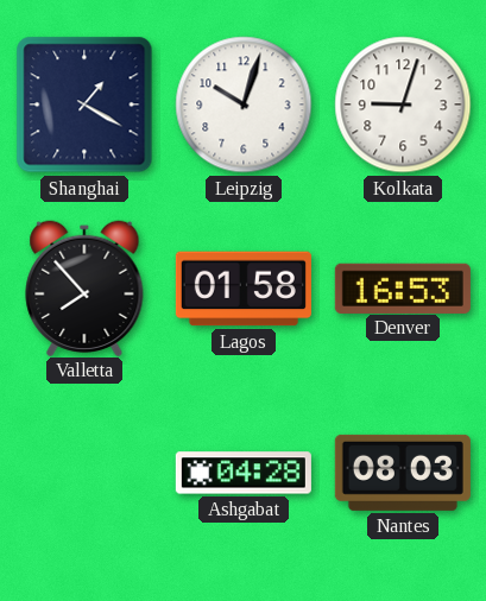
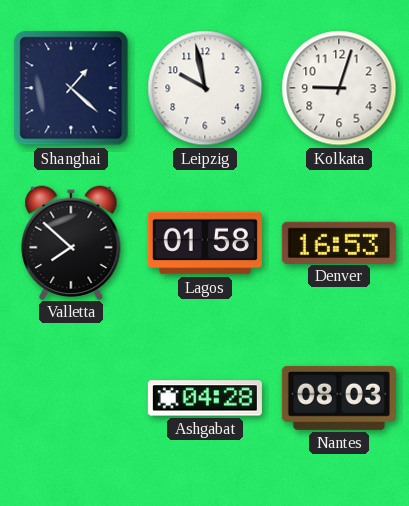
Shanghai: 1:20 -> 1:22
Leipzig: 10:03 -> 9:58
Valletta: 7:53 -> 7:52
